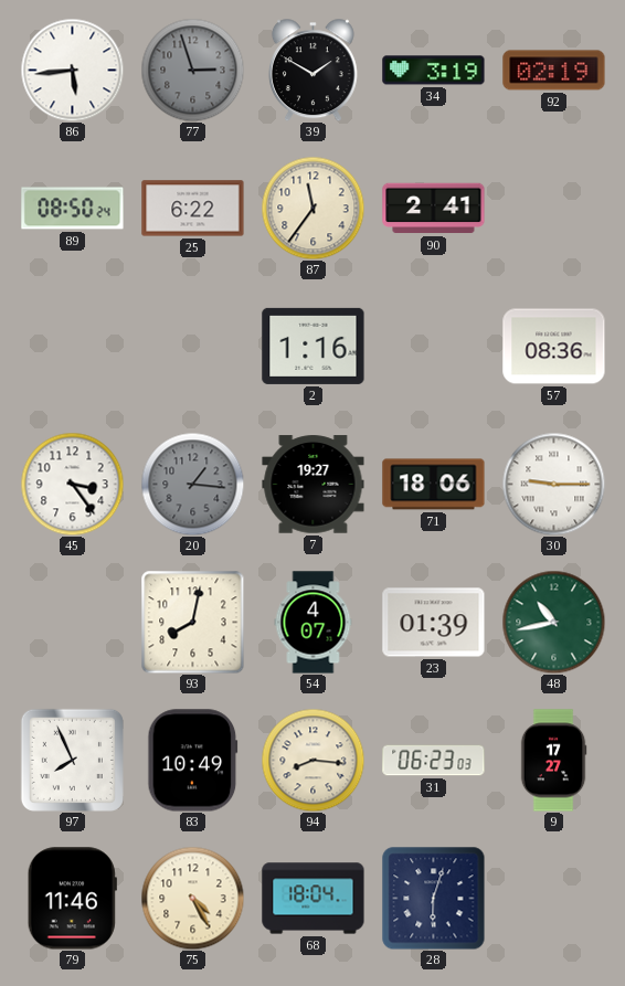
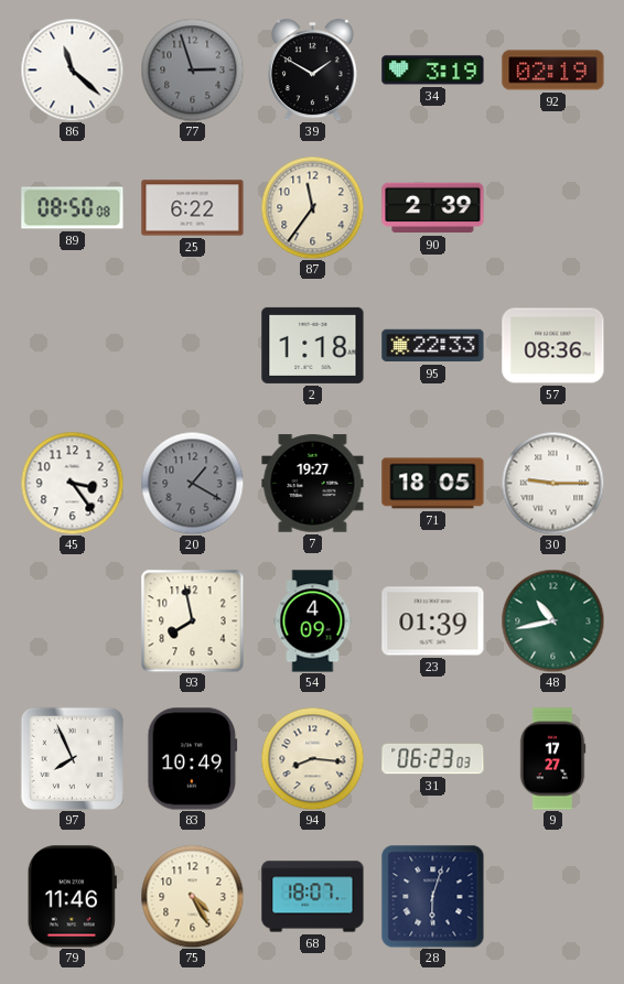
86: 5:44 -> 11:22
89: 08:50:24 -> 08:50:08
90: 2:41 -> 2:39
2: 1:16 -> 1:18
95: none -> 22:33
20: 1:16 -> 1:20
71: 18:06 -> 18:05
93: 8:02 -> 7:58
54: 4:07 -> 4:09
68: 18:04 -> 18:07
